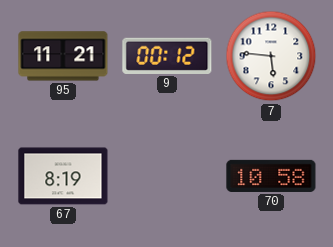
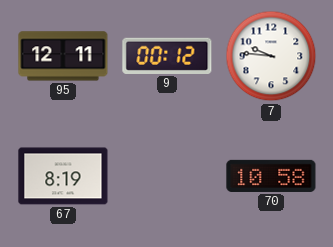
95: 11:21 -> 12:11
7: 5:46 -> 9:46
